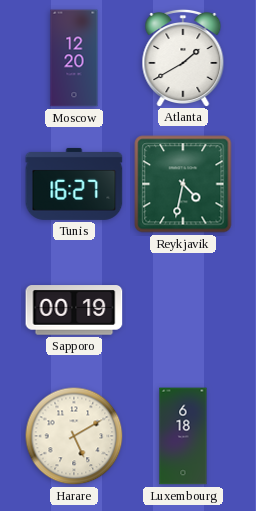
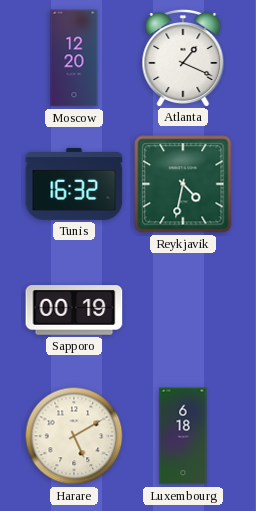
Atlanta: 1:40 -> 1:19
Tunis: 16:27 -> 16:32
